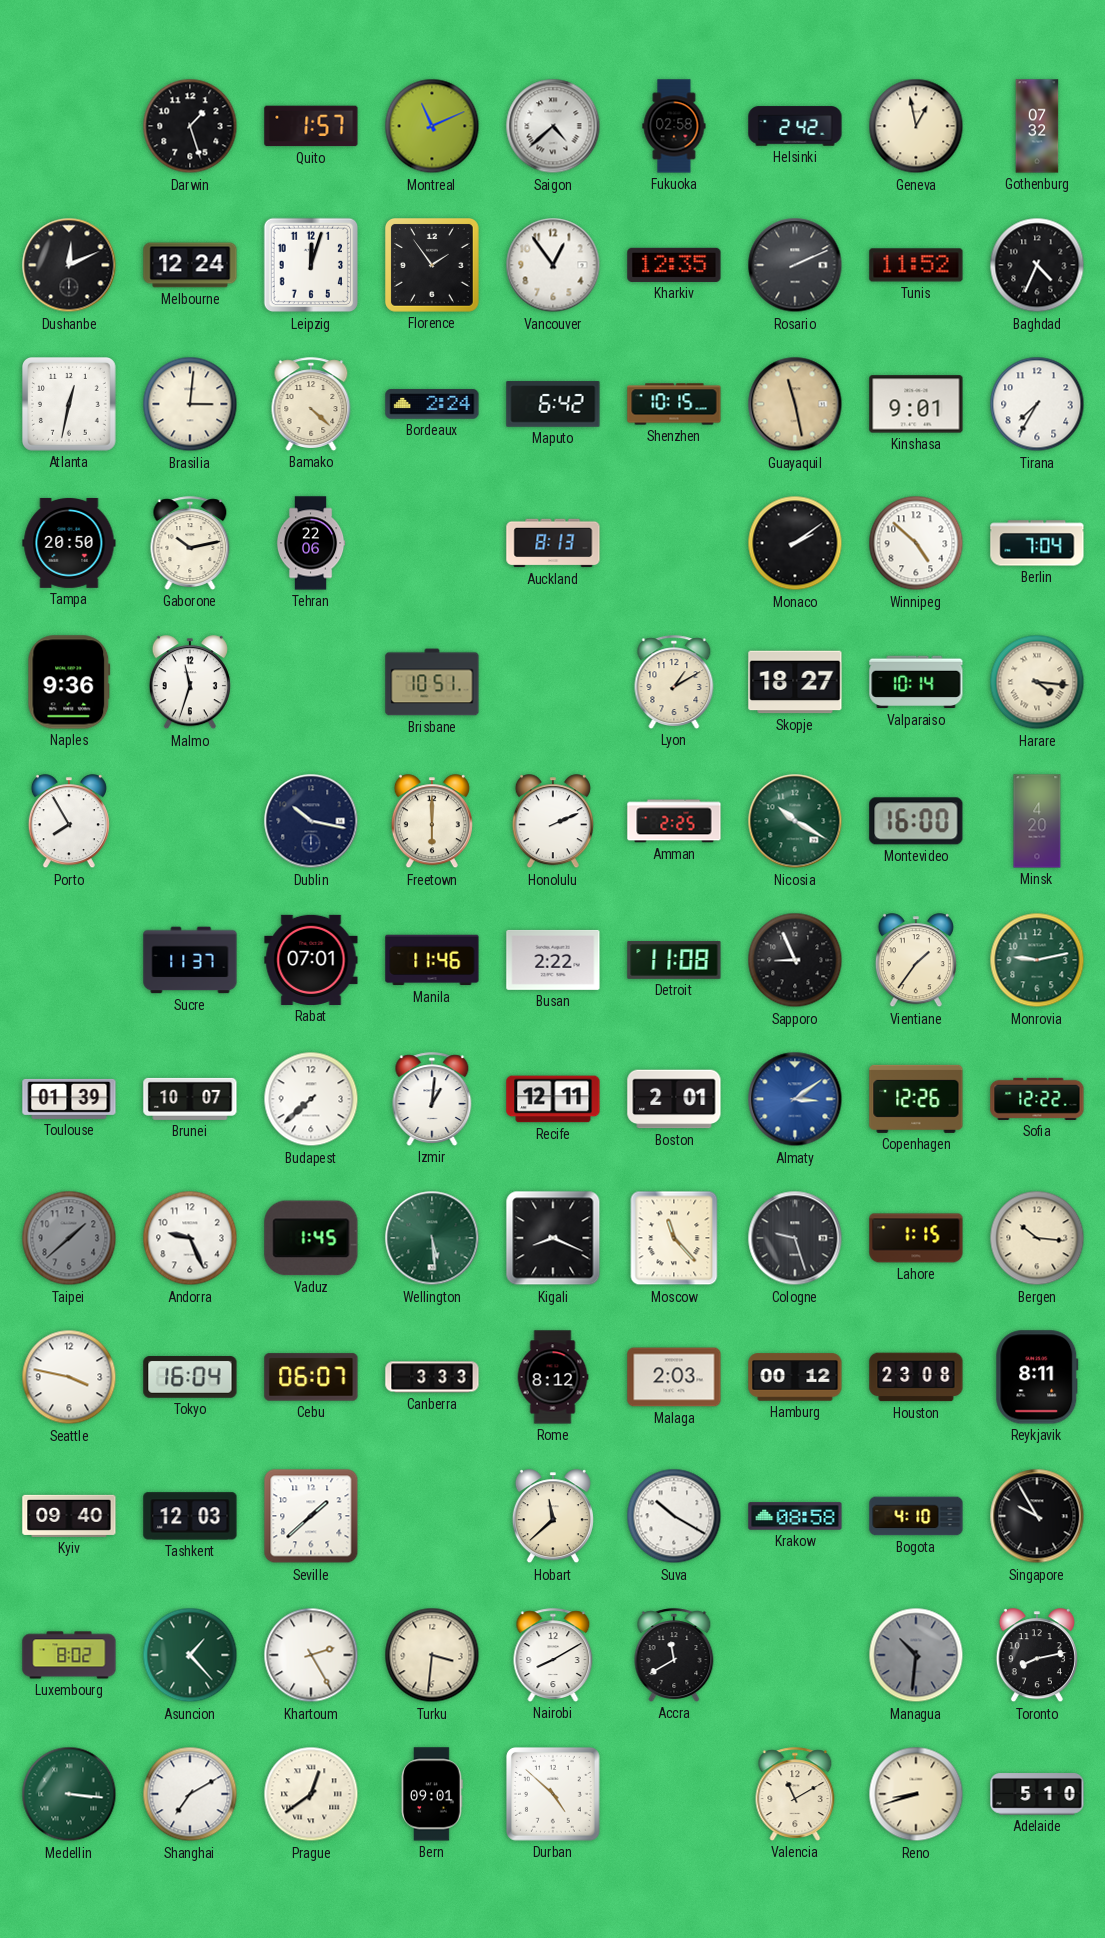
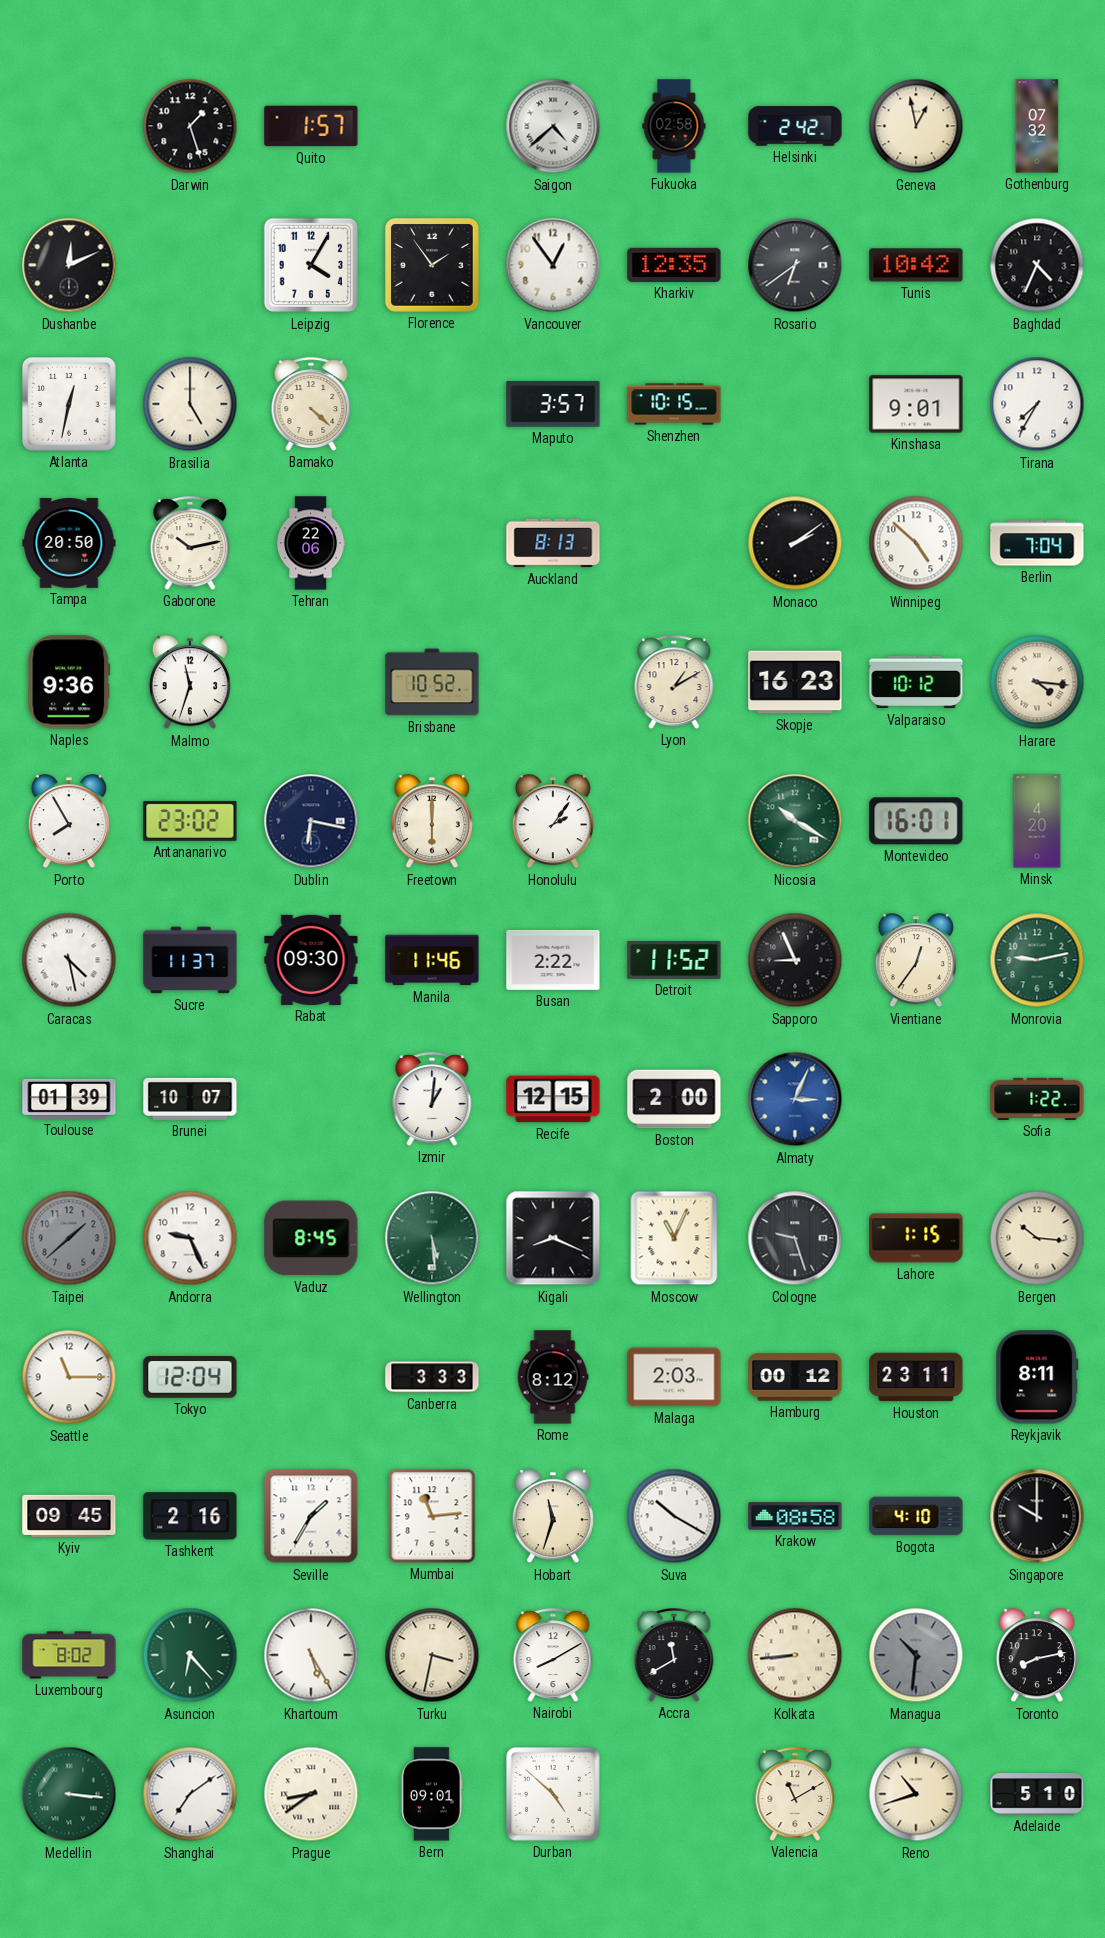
Montreal: 11:11 -> none
Melbourne: 12:24 -> none
Leipzig: 12:03 -> 4:05
Rosario: 2:11 -> 6:39
Tunis: 11:52 -> 10:42
Brasilia: 3:01 -> 5:00
Bordeaux: 2:24 -> none
Maputo: 6:42 -> 3:57
Guayaquil: 11:28 -> none
Brisbane: 10:51 -> 10:52
Skopje: 18:27 -> 16:23
Valparaiso: 10:14 -> 10:12
Antananarivo: none -> 23:02
Dublin: 10:17 -> 6:17
Honolulu: 2:11 -> 2:06
Amman: 2:25 -> none
Montevideo: 16:00 -> 16:01
Caracas: none -> 4:28
Rabat: 07:01 -> 09:30
Detroit: 11:08 -> 11:52
Vientiane: 1:36 -> 12:36
Budapest: 7:38 -> none
Recife: 12:11 -> 12:15
Boston: 2:01 -> 2:00
Almaty: 3:09 -> 3:04
Copenhagen: 12:26 -> none
Sofia: 12:22 -> 1:22
Vaduz: 1:45 -> 8:45
Moscow: 11:23 -> 11:04
Seattle: 3:47 -> 11:15
Tokyo: 16:04 -> 12:04
Cebu: 06:07 -> none
Houston: 23:08 -> 23:11
Kyiv: 09:40 -> 09:45
Tashkent: 12:03 -> 2:16
Seville: 1:38 -> 1:35
Mumbai: none -> 11:14
Hobart: 11:38 -> 11:33
Singapore: 9:55 -> 10:00
Asuncion: 1:23 -> 6:23
Khartoum: 2:25 -> 5:25
Turku: 3:31 -> 3:32
Kolkata: none -> 8:44
Shanghai: 7:10 -> 7:09
Prague: 12:39 -> 8:39
Reno: 8:42 -> 10:42
